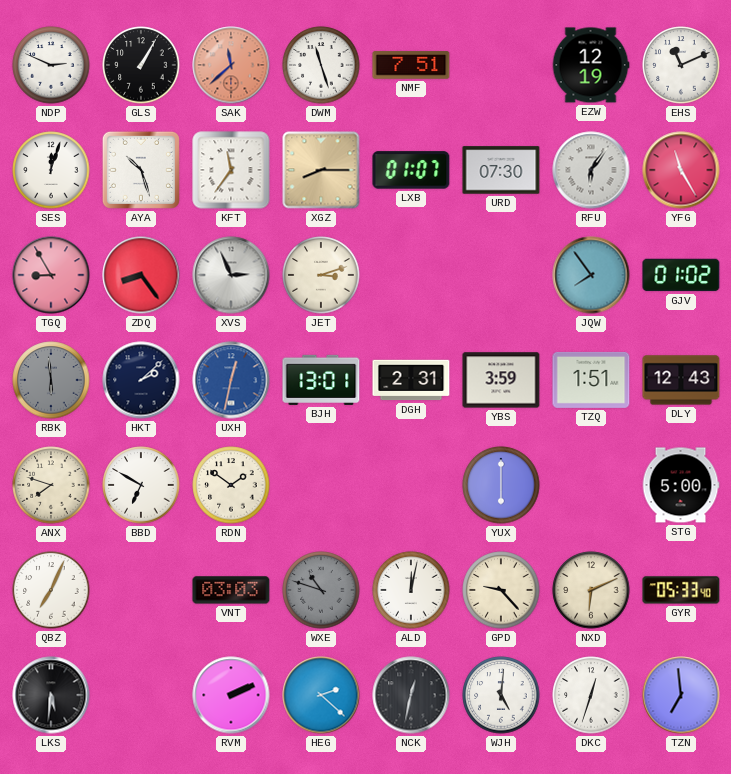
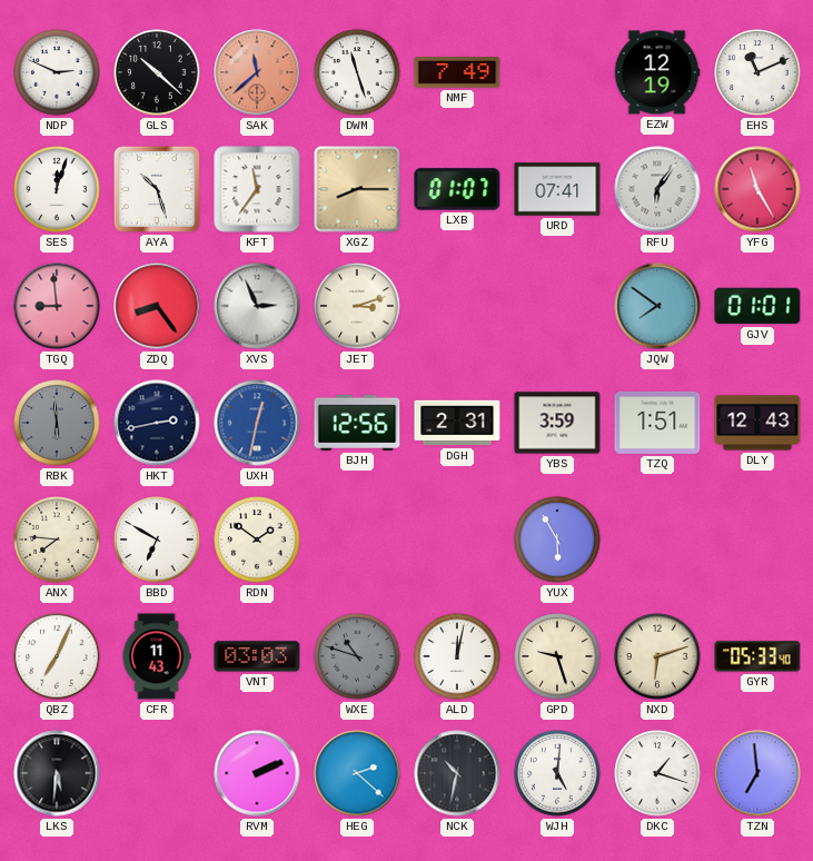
GLS: 1:05 -> 10:22
NMF: 7:51 -> 7:49
URD: 07:30 -> 07:41
TGQ: 8:55 -> 8:59
JQW: 7:54 -> 7:51
GJV: 01:02 -> 01:01
HKT: 2:08 -> 2:43
BJH: 13:01 -> 12:56
ANX: 7:48 -> 7:46
YUX: 6:00 -> 5:55
STG: 5:00 -> none
CFR: none -> 11:43
GPD: 9:23 -> 9:27
NXD: 6:11 -> 6:12
NCK: 12:32 -> 10:32
DKC: 12:33 -> 1:18
